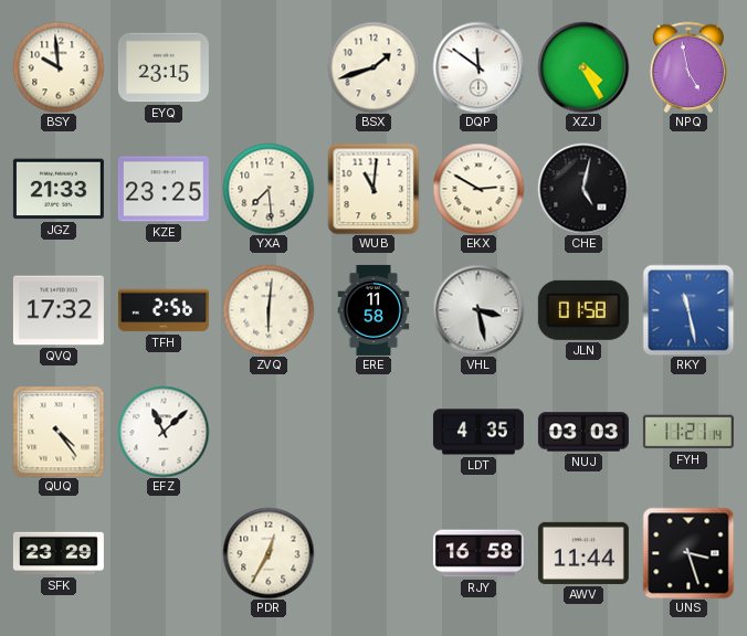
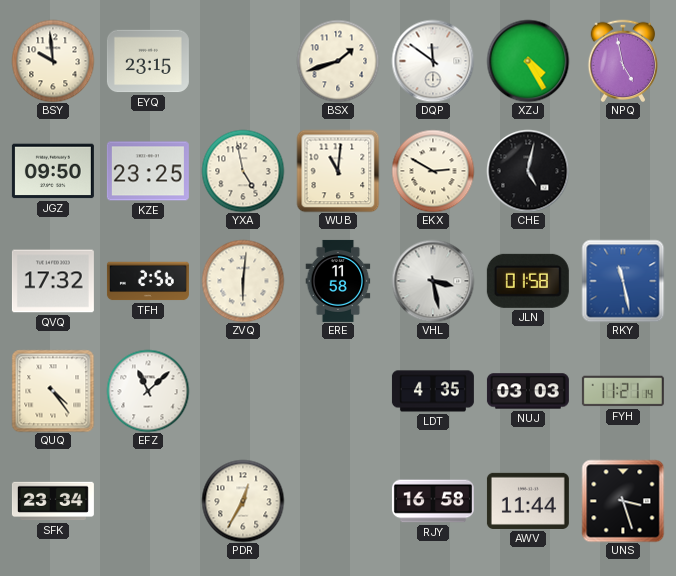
JGZ: 21:33 -> 09:50
YXA: 7:29 -> 4:58
SFK: 23:29 -> 23:34
